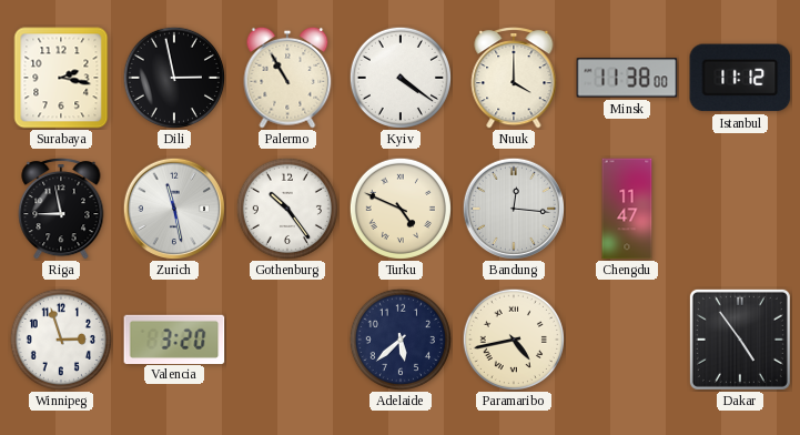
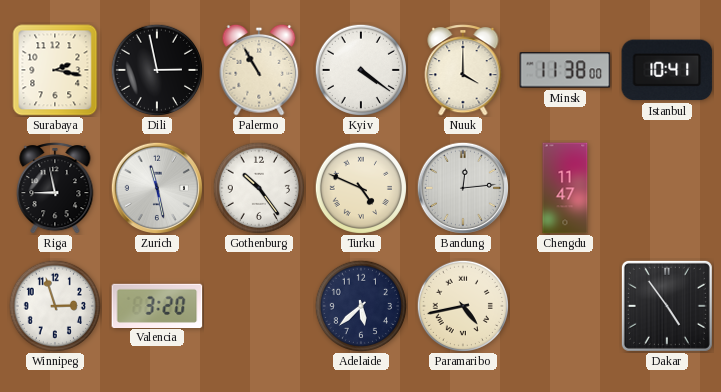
Istanbul: 11:12 -> 10:41
Bandung: 12:16 -> 12:14
